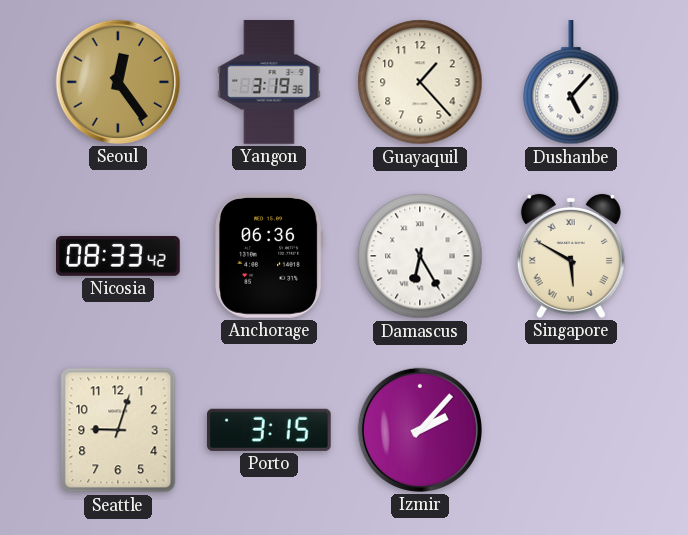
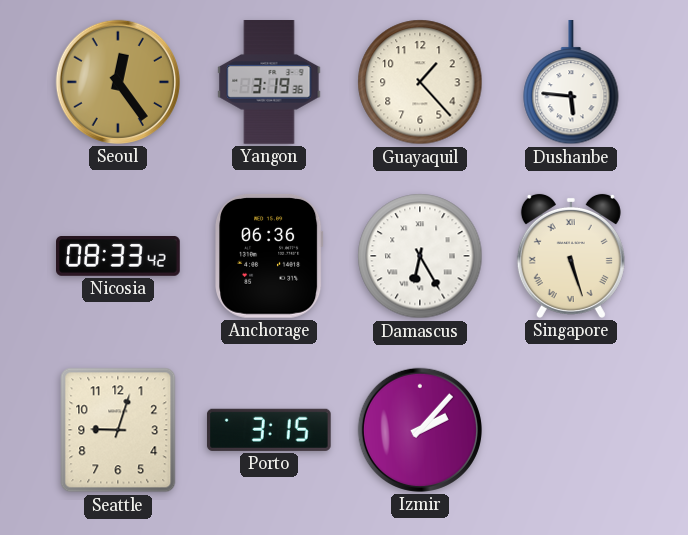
Dushanbe: 5:07 -> 5:46
Singapore: 5:50 -> 5:27
